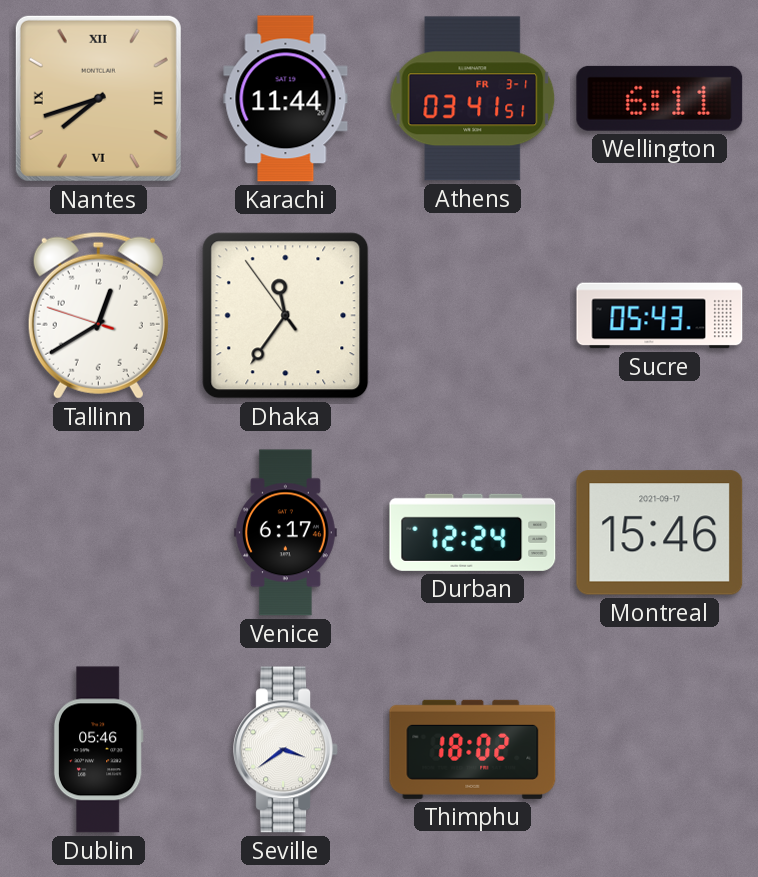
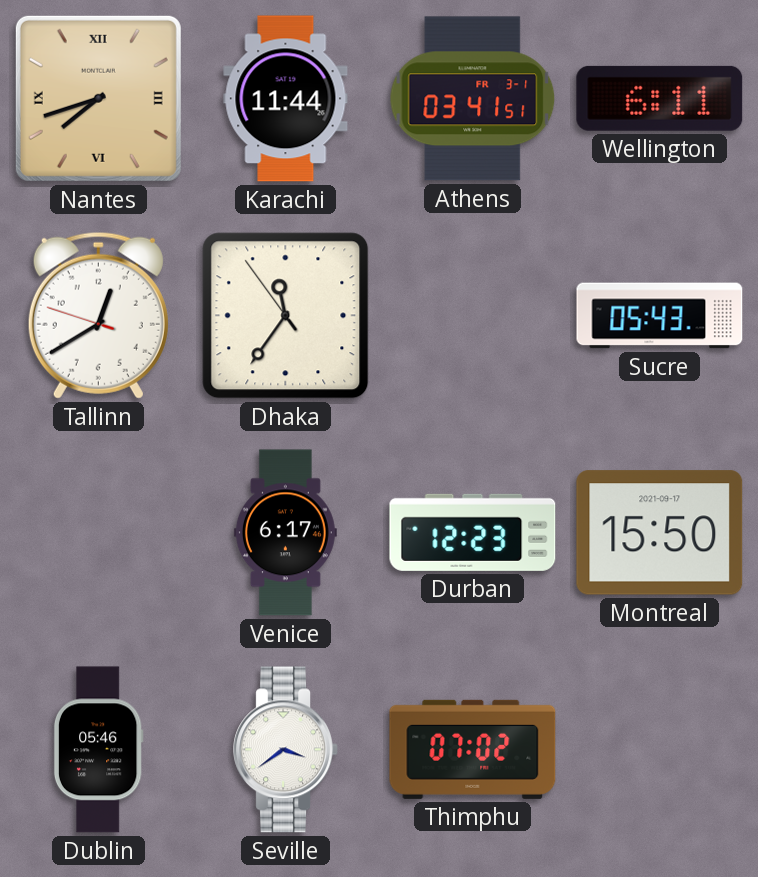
Durban: 12:24 -> 12:23
Montreal: 15:46 -> 15:50
Thimphu: 18:02 -> 07:02
